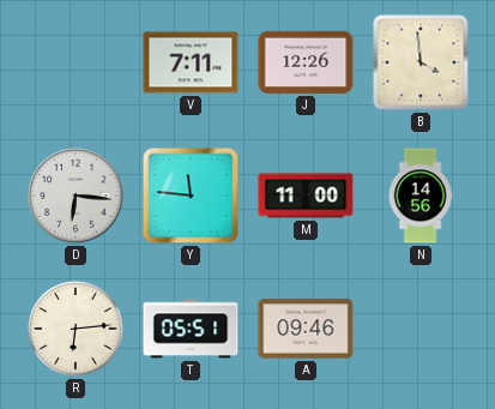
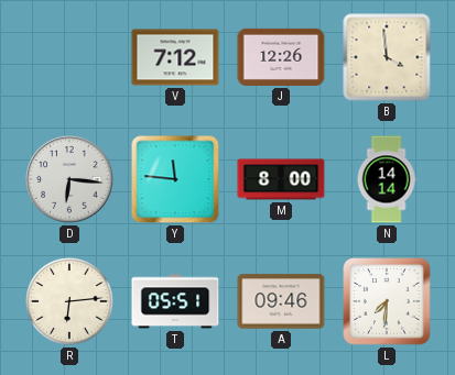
V: 7:11 -> 7:12
M: 11:00 -> 8:00
N: 14:56 -> 14:14
L: none -> 7:31
